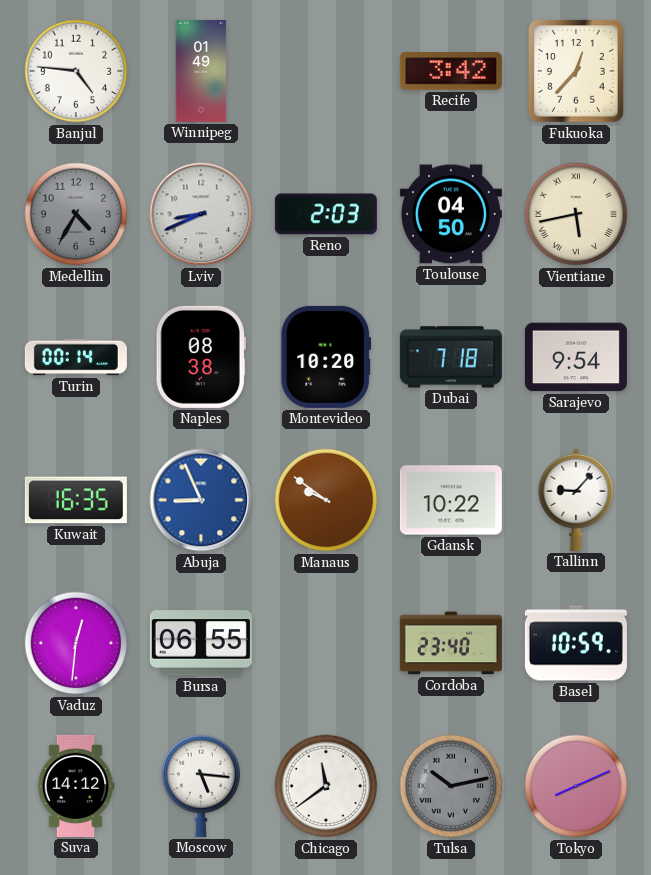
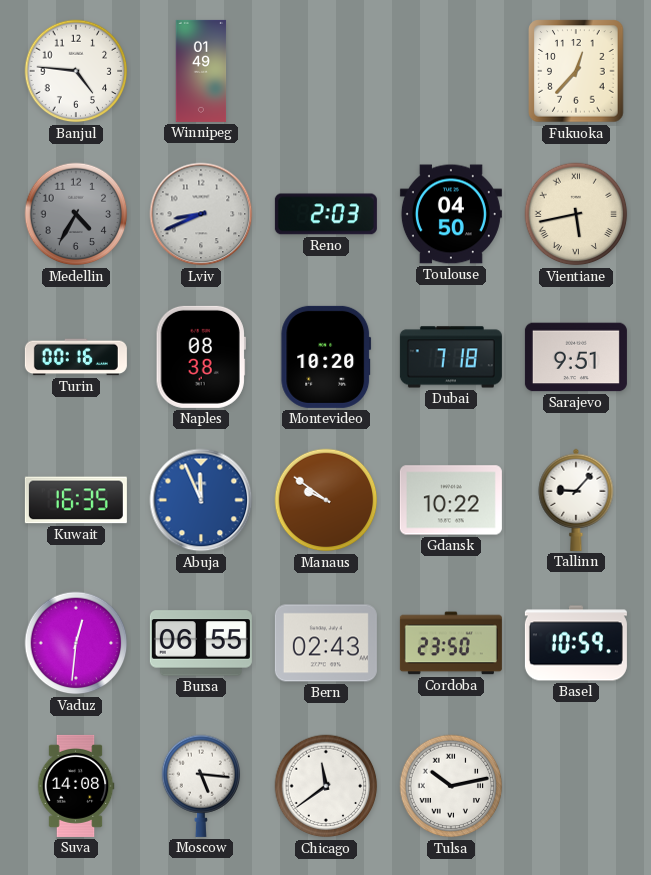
Recife: 3:42 -> none
Turin: 00:14 -> 00:16
Sarajevo: 9:54 -> 9:51
Abuja: 8:56 -> 11:56
Bern: none -> 02:43
Cordoba: 23:40 -> 23:50
Suva: 14:12 -> 14:08
Tulsa dial: grey -> white
Tokyo: 8:11 -> none
